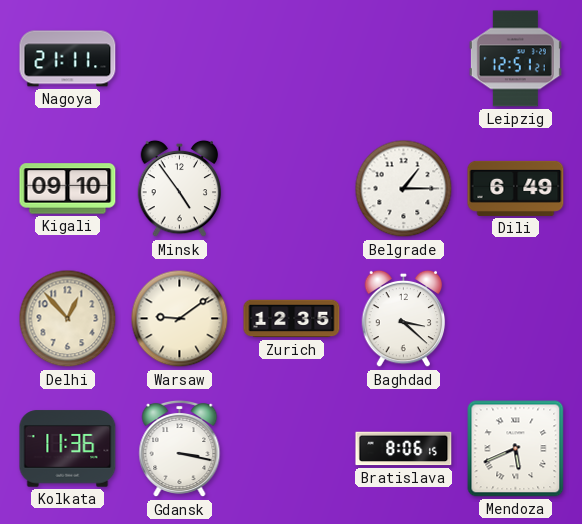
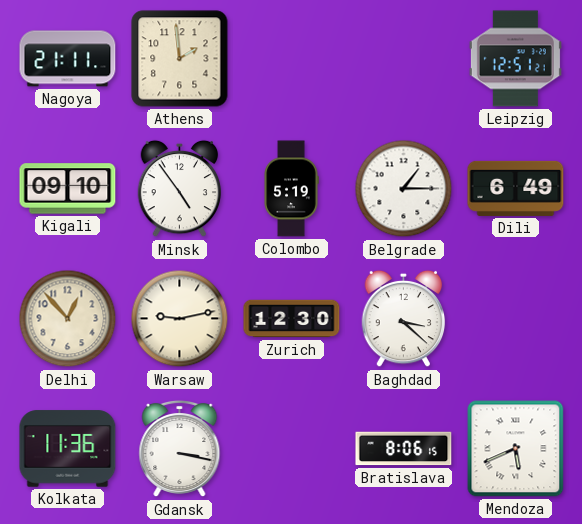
Athens: none -> 1:59
Colombo: none -> 5:19
Warsaw: 9:09 -> 9:13
Zurich: 12:35 -> 12:30
